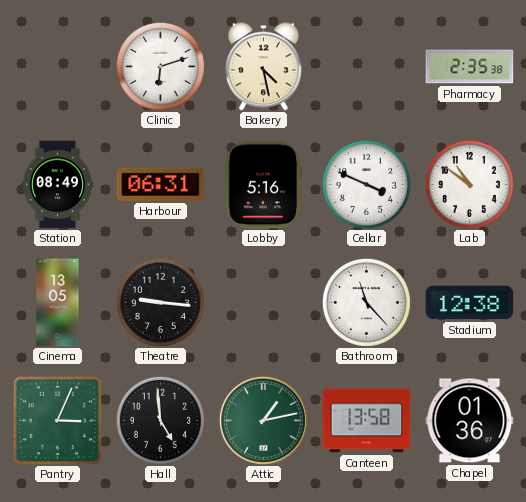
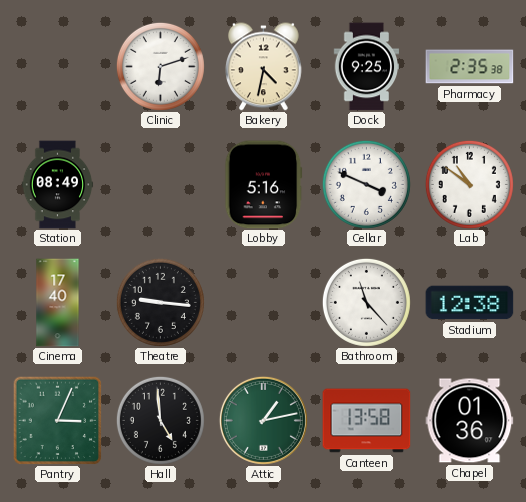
Bakery: 4:28 -> 4:32
Dock: none -> 9:25
Harbour: 06:31 -> none
Cinema: 13:05 -> 17:40
